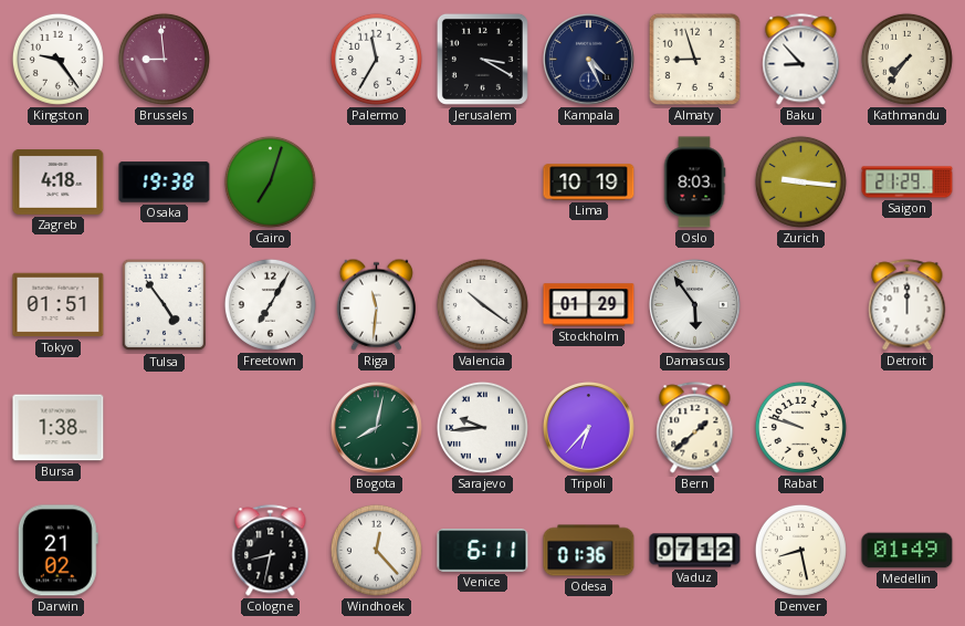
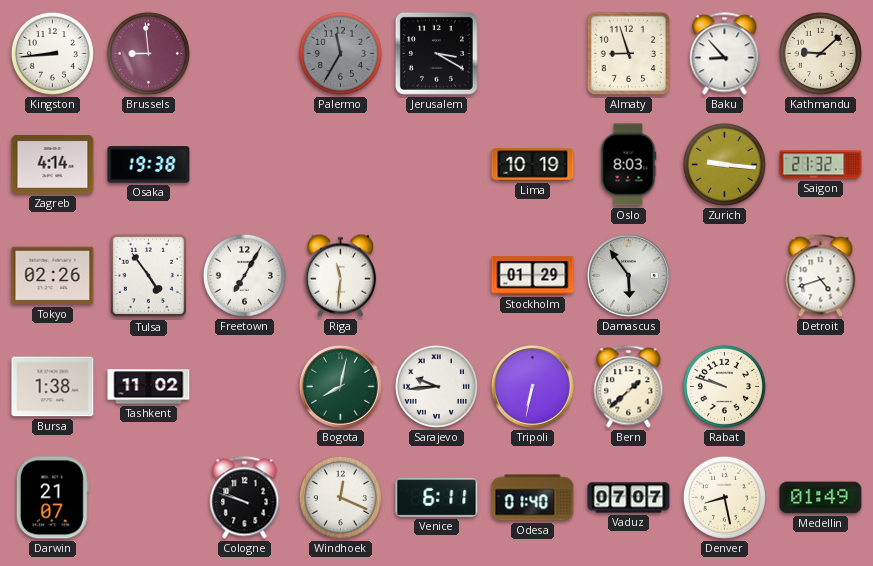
Kingston: 9:24 -> 8:44
Palermo dial: white -> grey
Kampala: 4:26 -> none
Kathmandu: 7:36 -> 9:08
Zagreb: 4:18 -> 4:14
Cairo: 7:03 -> none
Saigon: 21:29 -> 21:32
Tokyo: 01:51 -> 02:26
Valencia: 10:21 -> none
Detroit: 12:00 -> 4:42
Tashkent: none -> 11:02
Tripoli: 6:37 -> 6:32
Darwin: 21:02 -> 21:07
Cologne: 8:32 -> 9:48
Windhoek: 12:23 -> 12:19
Odesa: 01:36 -> 01:40
Vaduz: 07:12 -> 07:07
